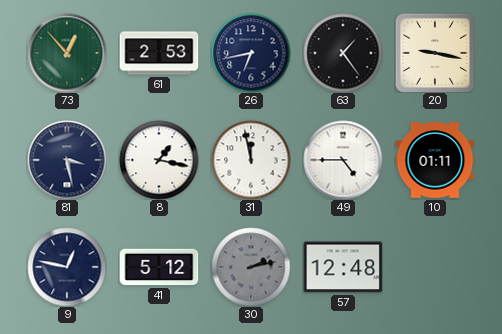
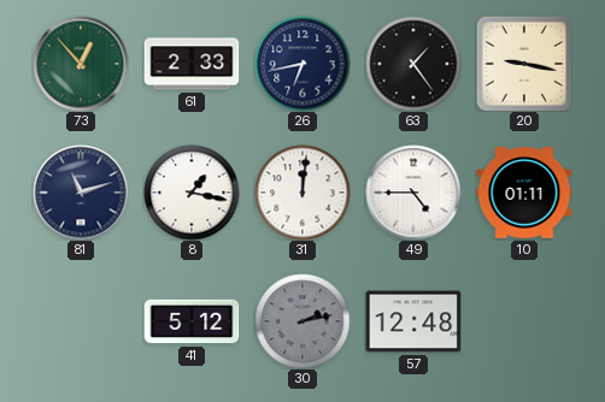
61: 2:53 -> 2:33
81: 3:28 -> 11:12
31: 11:58 -> 12:01
9: 12:47 -> none
